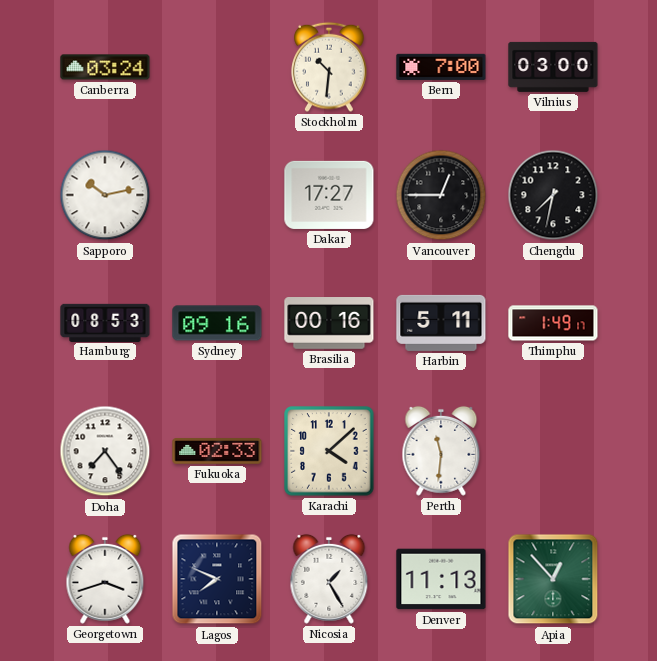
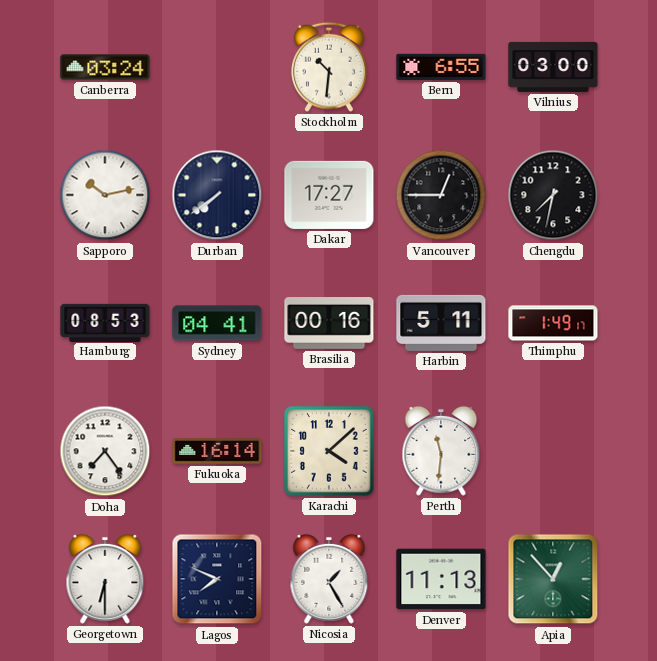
Bern: 7:00 -> 6:55
Durban: none -> 7:39
Sydney: 09:16 -> 04:41
Fukuoka: 02:33 -> 16:14
Georgetown: 3:42 -> 6:30
